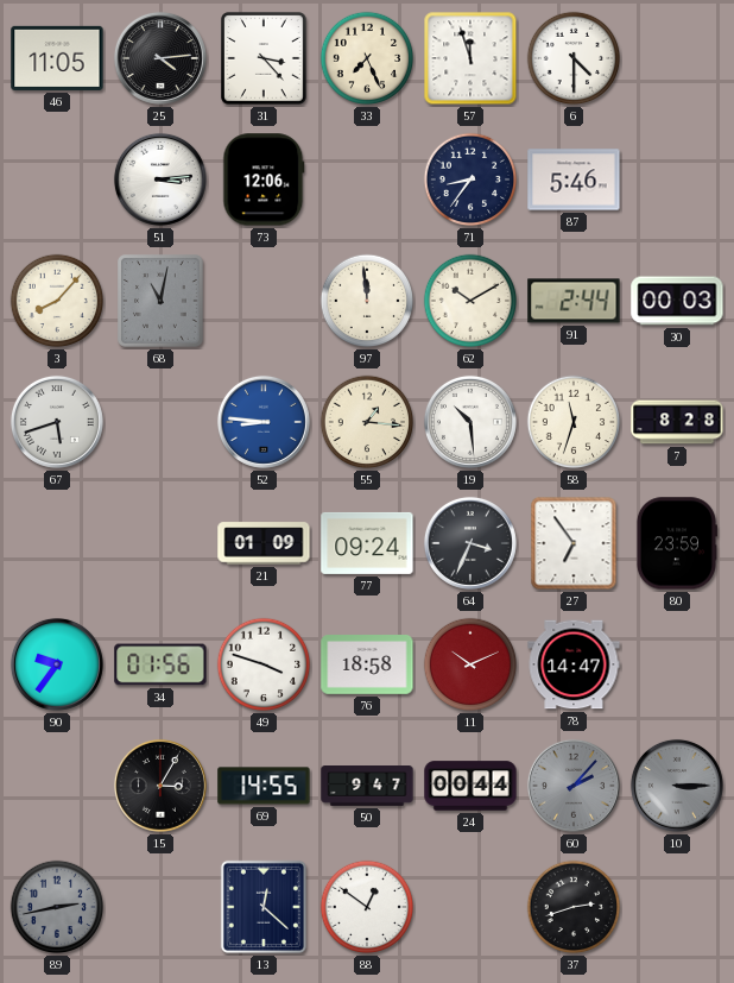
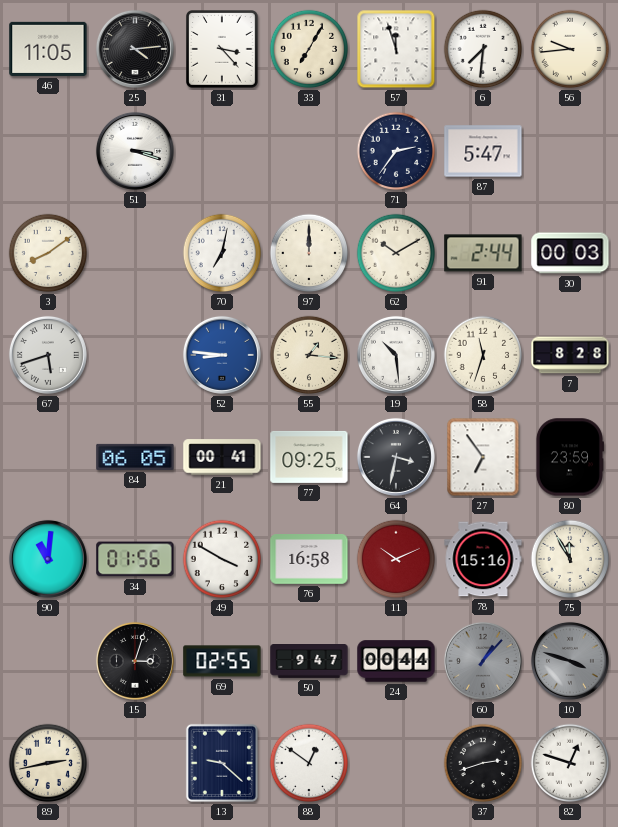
33: 7:26 -> 7:05
6: 4:30 -> 7:31
56: none -> 9:44
51: 3:14 -> 3:18
73: 12:06 -> none
71: 8:36 -> 2:36
87: 5:46 -> 5:47
3: 8:07 -> 8:09
68: 11:02 -> none
70: none -> 7:02
97: 11:59 -> 12:00
84: none -> 06:05
21: 01:09 -> 00:41
77: 09:24 -> 09:25
64: 3:34 -> 3:32
90: 9:36 -> 11:01
49: 3:48 -> 3:50
76: 18:58 -> 16:58
78: 14:47 -> 15:16
75: none -> 11:55
15: 3:05 -> 3:03
69: 14:55 -> 02:55
60: 2:07 -> 1:07
10: 3:15 -> 3:48
89 dial: grey -> cream
13: 12:22 -> 9:22
82: none -> 12:48
